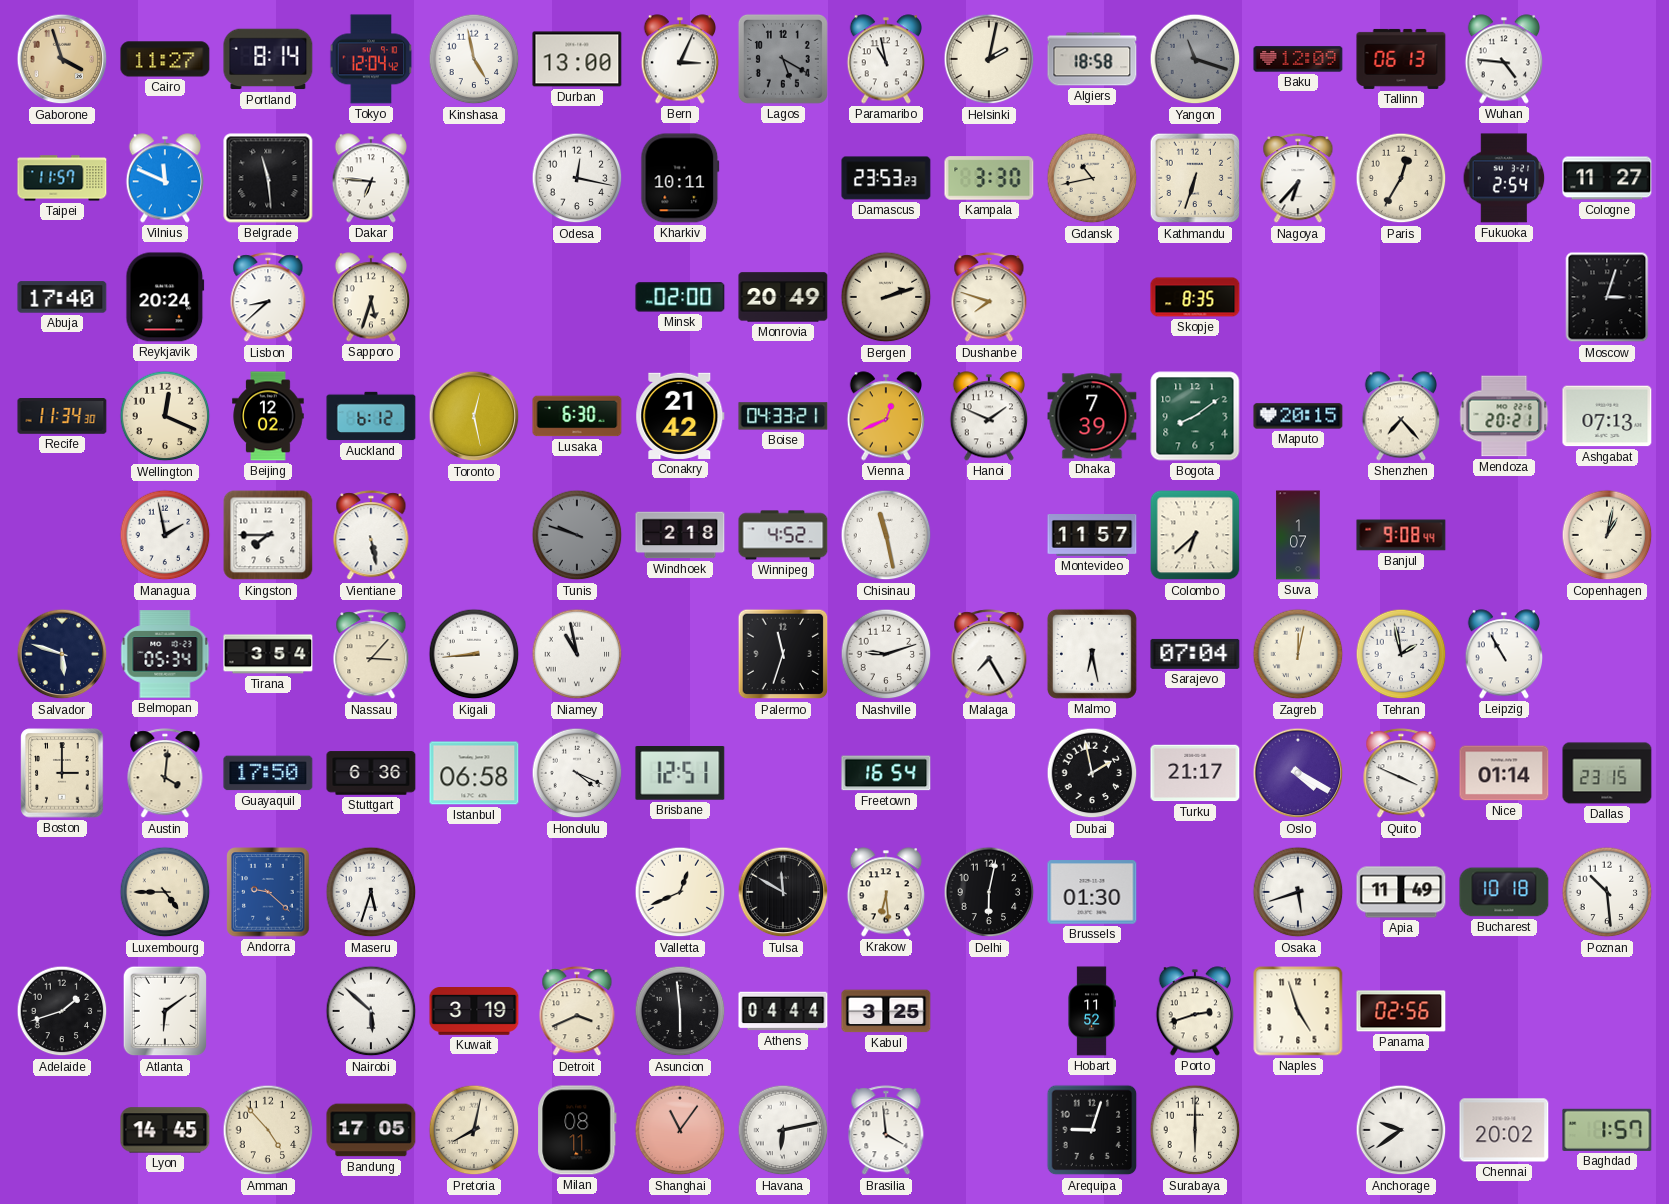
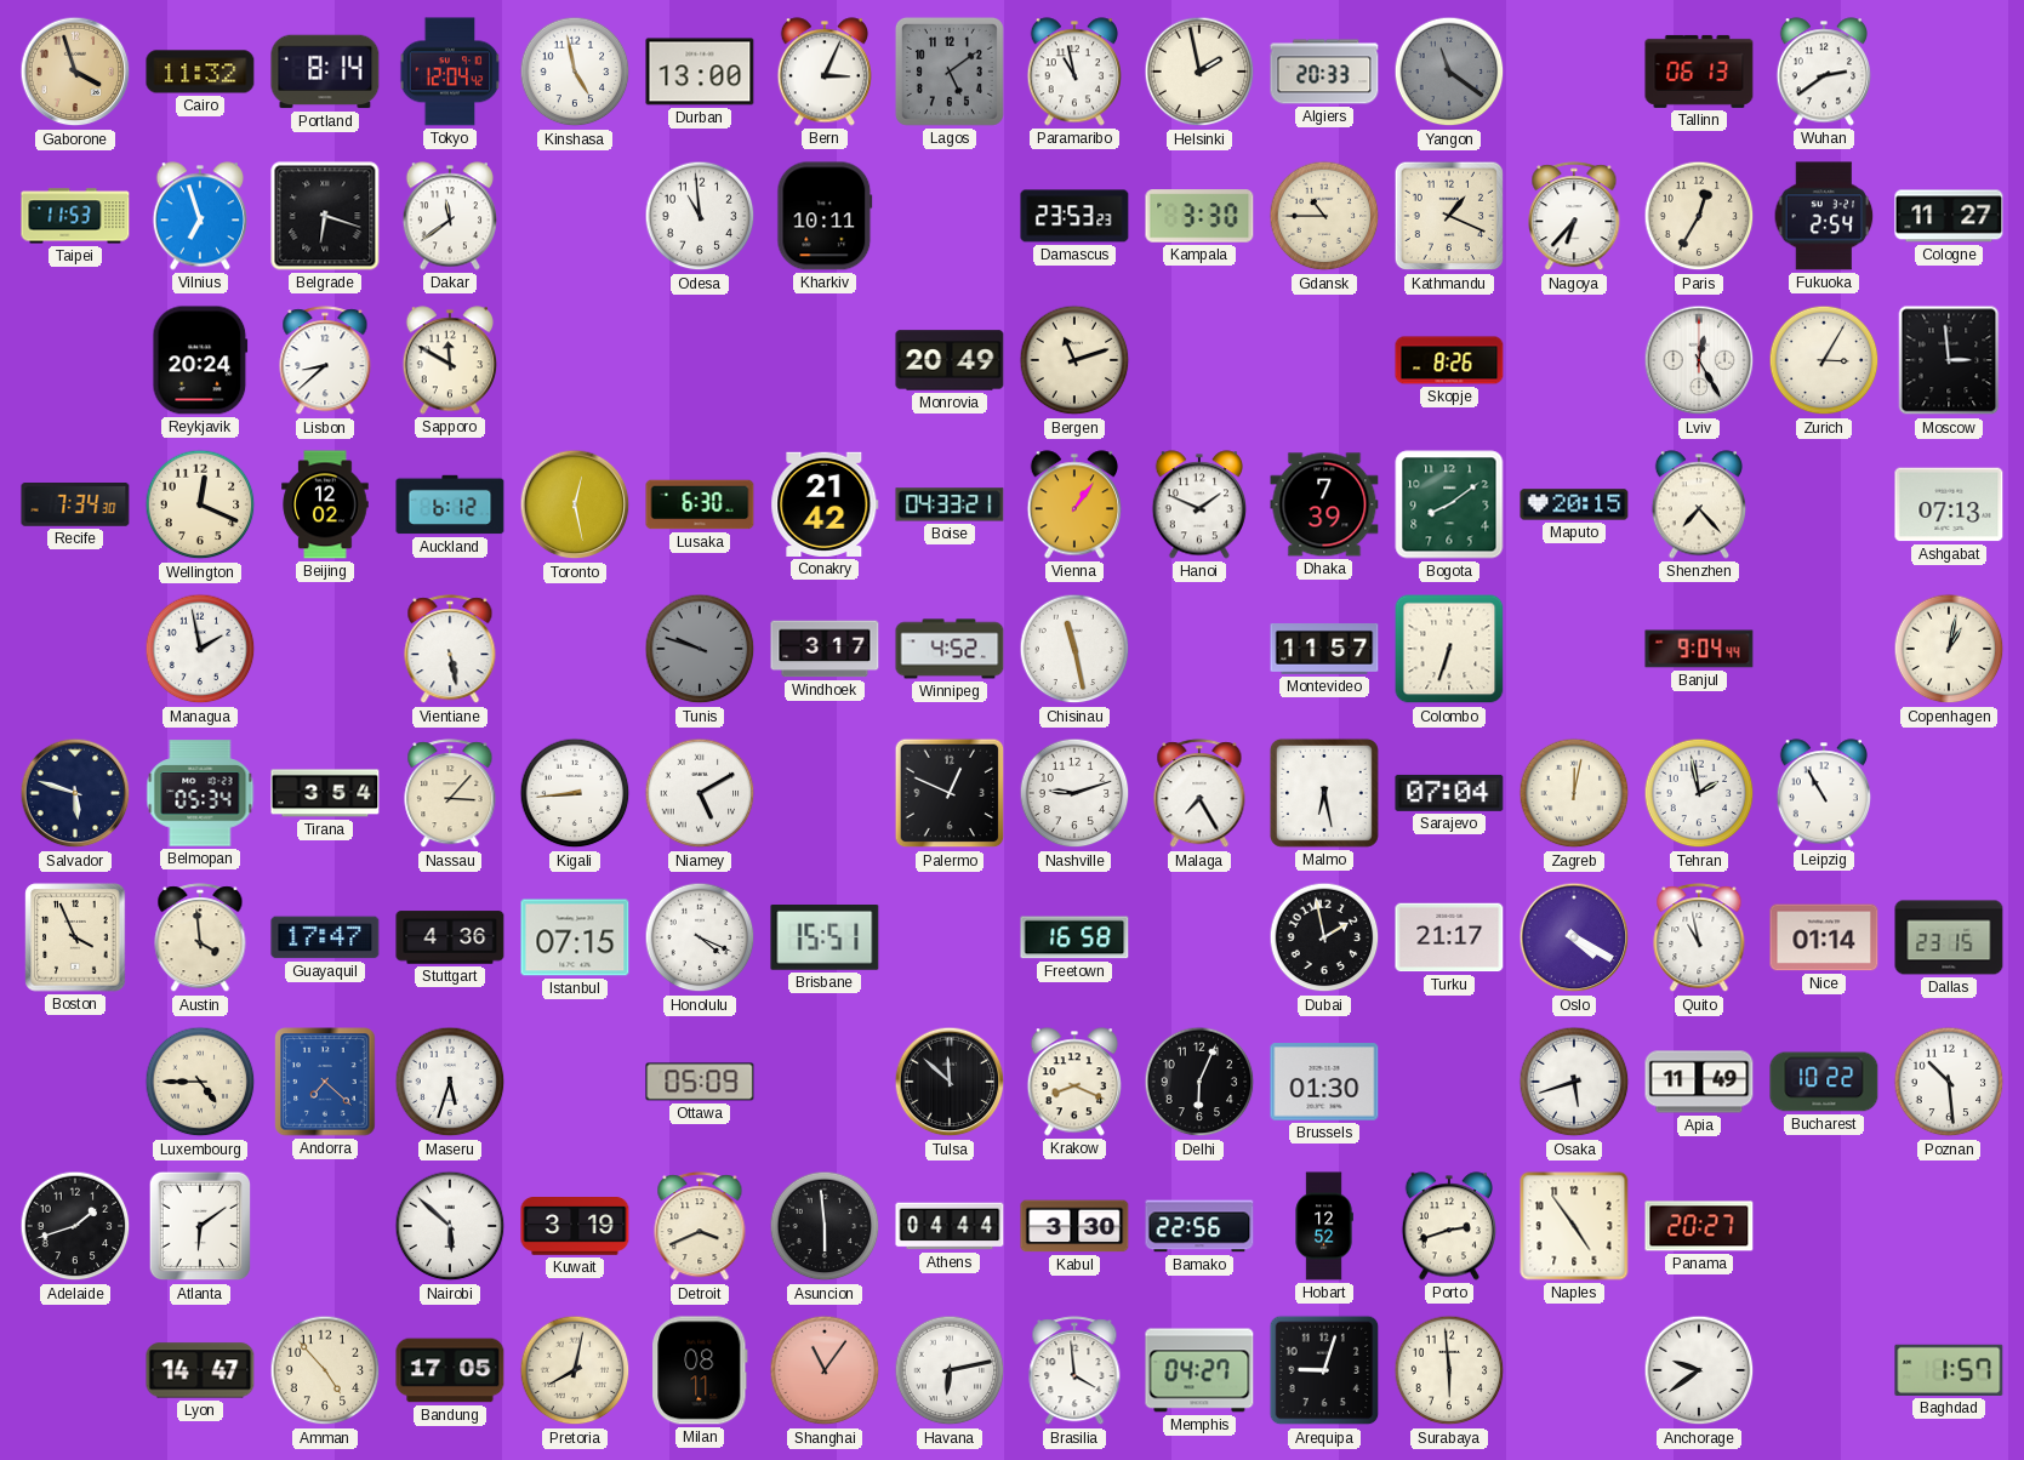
Cairo: 11:27 -> 11:32
Lagos: 5:20 -> 5:09
Helsinki: 2:02 -> 1:58
Algiers: 18:58 -> 20:33
Yangon: 11:18 -> 11:21
Baku: 12:09 -> none
Wuhan: 4:46 -> 2:39
Taipei: 11:57 -> 11:53
Vilnius: 11:49 -> 6:57
Belgrade: 11:29 -> 6:18
Dakar: 6:46 -> 11:39
Odesa: 12:17 -> 10:59
Gdansk: 10:43 -> 10:45
Kathmandu: 6:33 -> 1:19
Abuja: 17:40 -> none
Sapporo: 5:33 -> 11:50
Minsk: 02:00 -> none
Bergen: 2:12 -> 11:12
Dushanbe: 7:48 -> none
Skopje: 8:35 -> 8:26
Lviv: none -> 12:25
Zurich: none -> 3:05
Moscow: 3:03 -> 2:59
Recife: 11:34 -> 7:34
Vienna: 12:41 -> 1:06
Mendoza: 20:21 -> none
Kingston: 7:45 -> none
Windhoek: 2:18 -> 3:17
Colombo: 6:38 -> 6:33
Suva: 1:07 -> none
Banjul: 9:08 -> 9:04
Niamey: 10:58 -> 5:10
Palermo: 11:33 -> 12:49
Boston: 3:00 -> 3:56
Austin: 4:01 -> 3:59
Guayaquil: 17:50 -> 17:47
Stuttgart: 6:36 -> 4:36
Istanbul: 06:58 -> 07:15
Brisbane: 12:51 -> 15:51
Freetown: 16:54 -> 16:58
Quito: 3:49 -> 10:58
Andorra: 9:22 -> 7:22
Ottawa: none -> 05:09
Valletta: 12:41 -> none
Tulsa: 11:50 -> 11:52
Krakow: 6:29 -> 8:19
Delhi: 6:02 -> 6:04
Bucharest: 10:18 -> 10:22
Kabul: 3:25 -> 3:30
Bamako: none -> 22:56
Hobart: 11:52 -> 12:52
Naples: 4:57 -> 4:54
Panama: 02:56 -> 20:27
Lyon: 14:45 -> 14:47
Memphis: none -> 04:27
Surabaya: 6:00 -> 5:59
Chennai: 20:02 -> none
